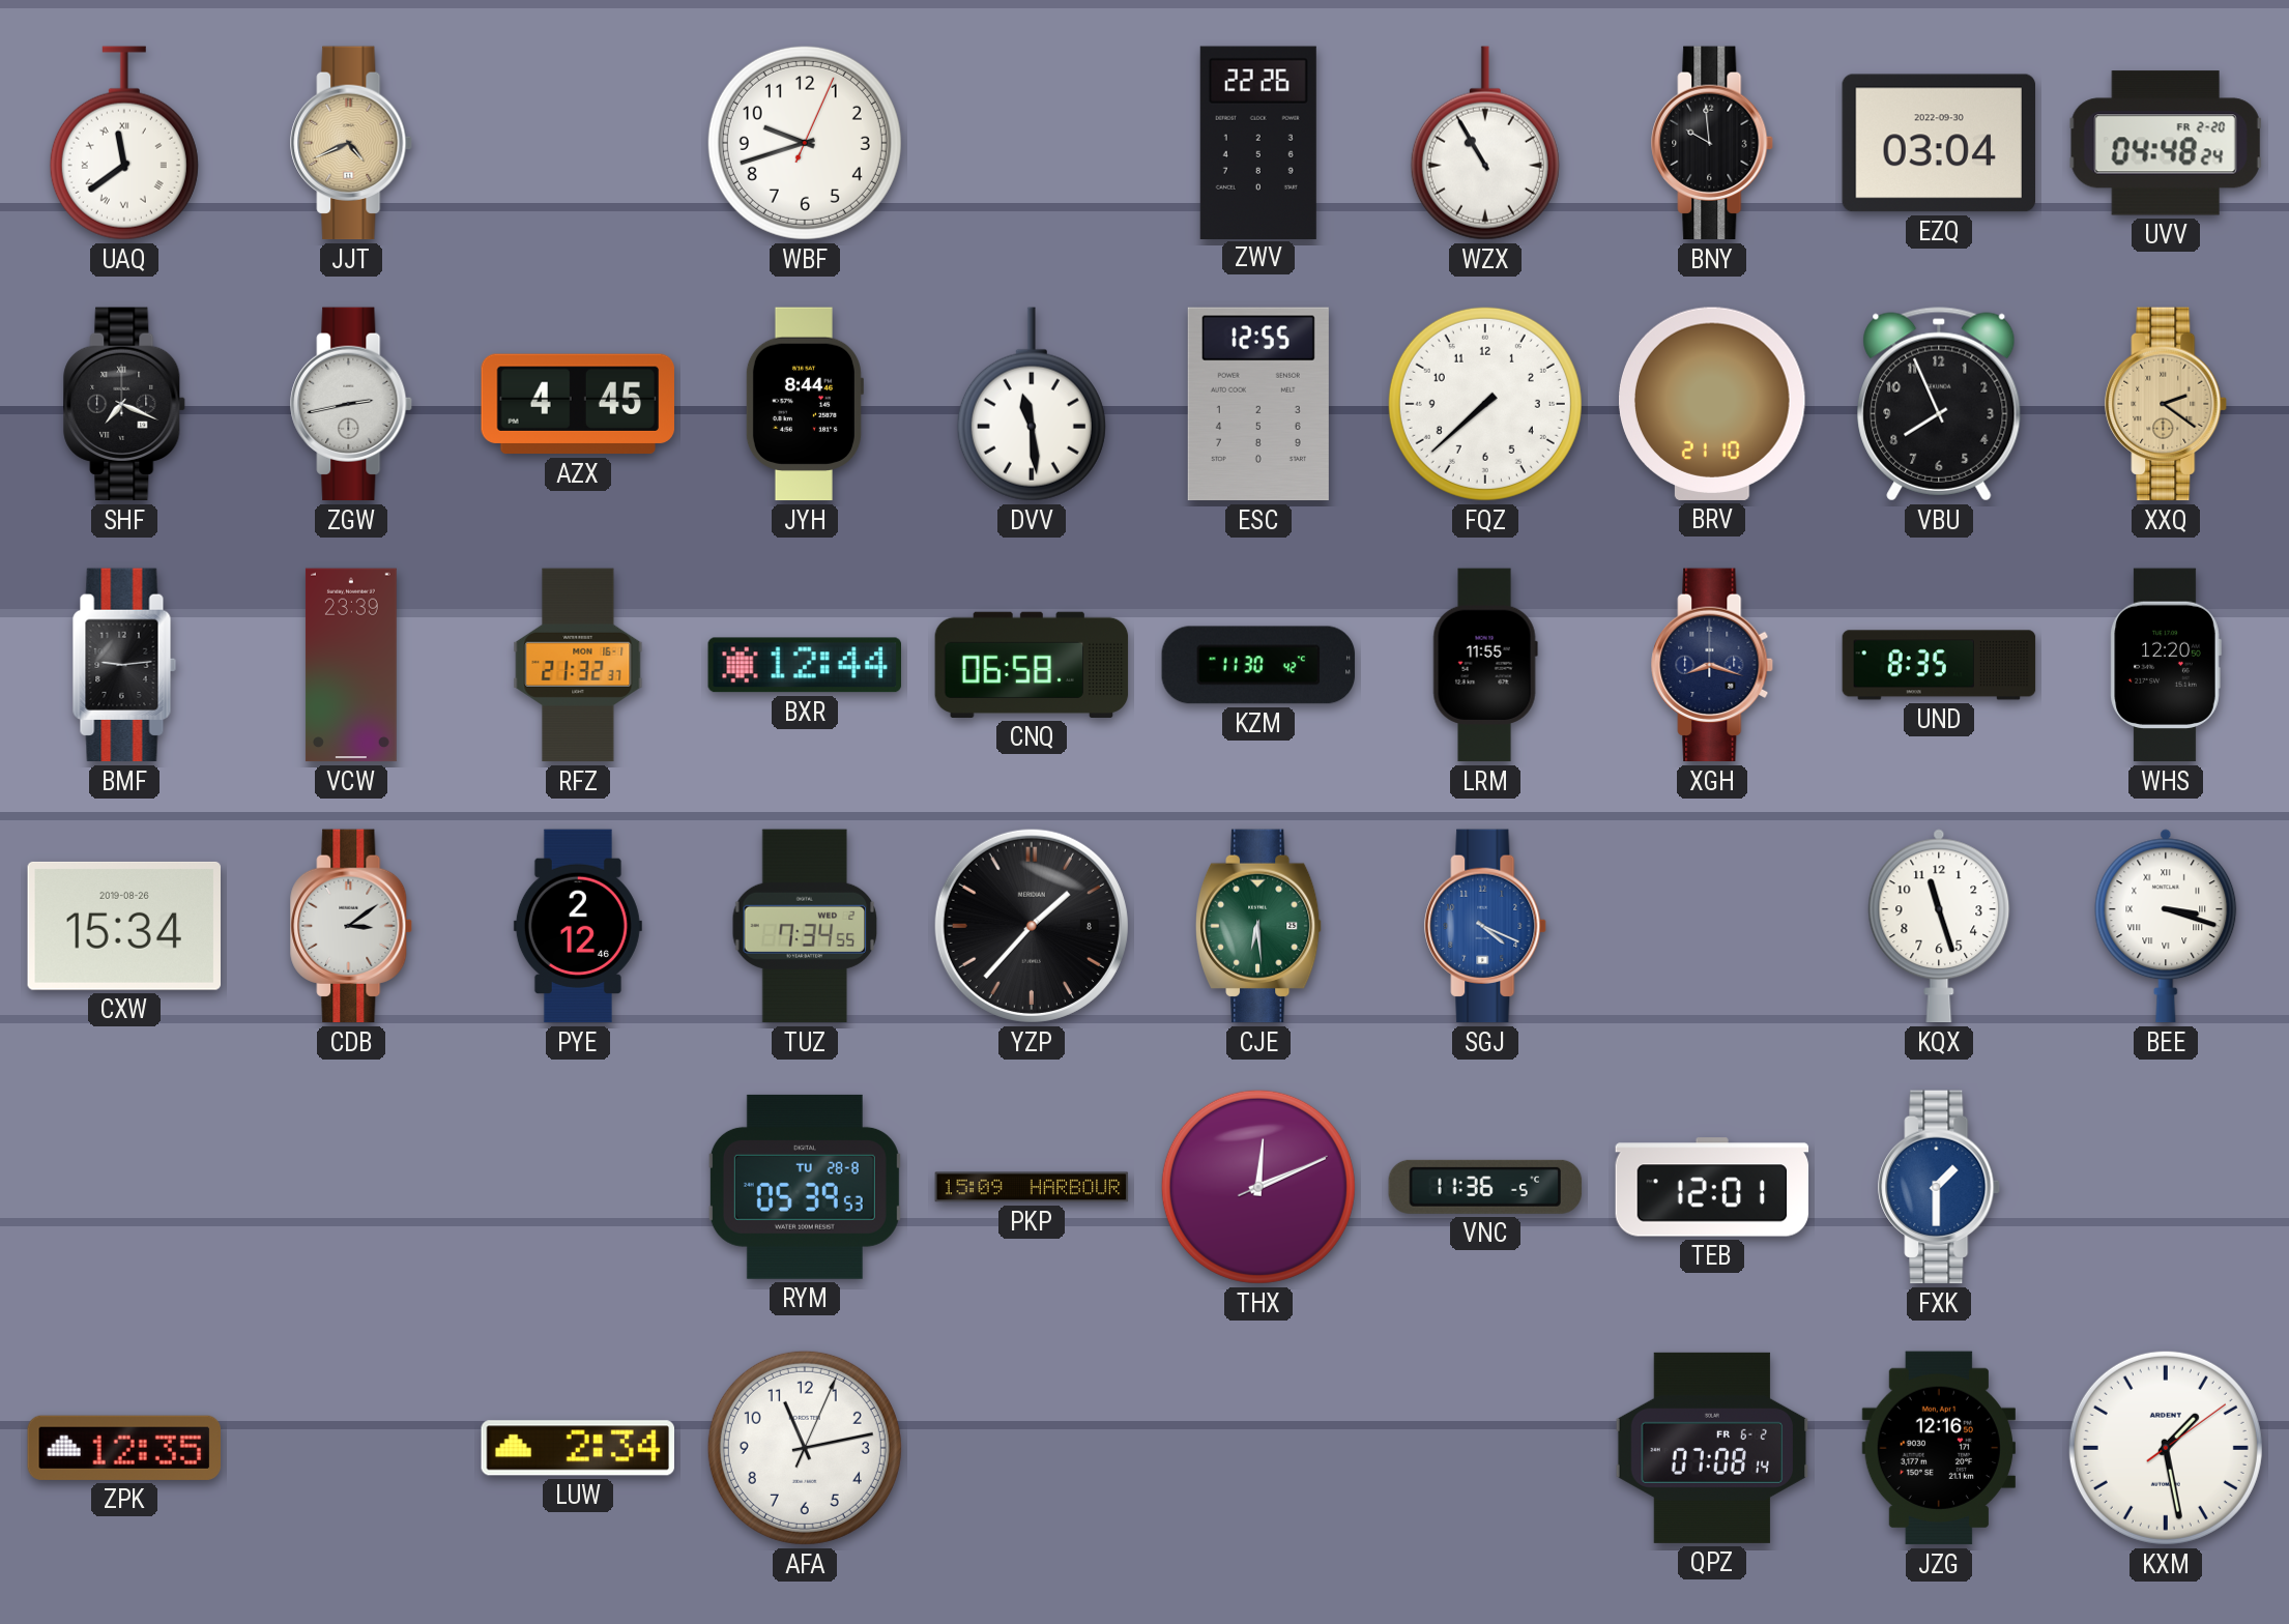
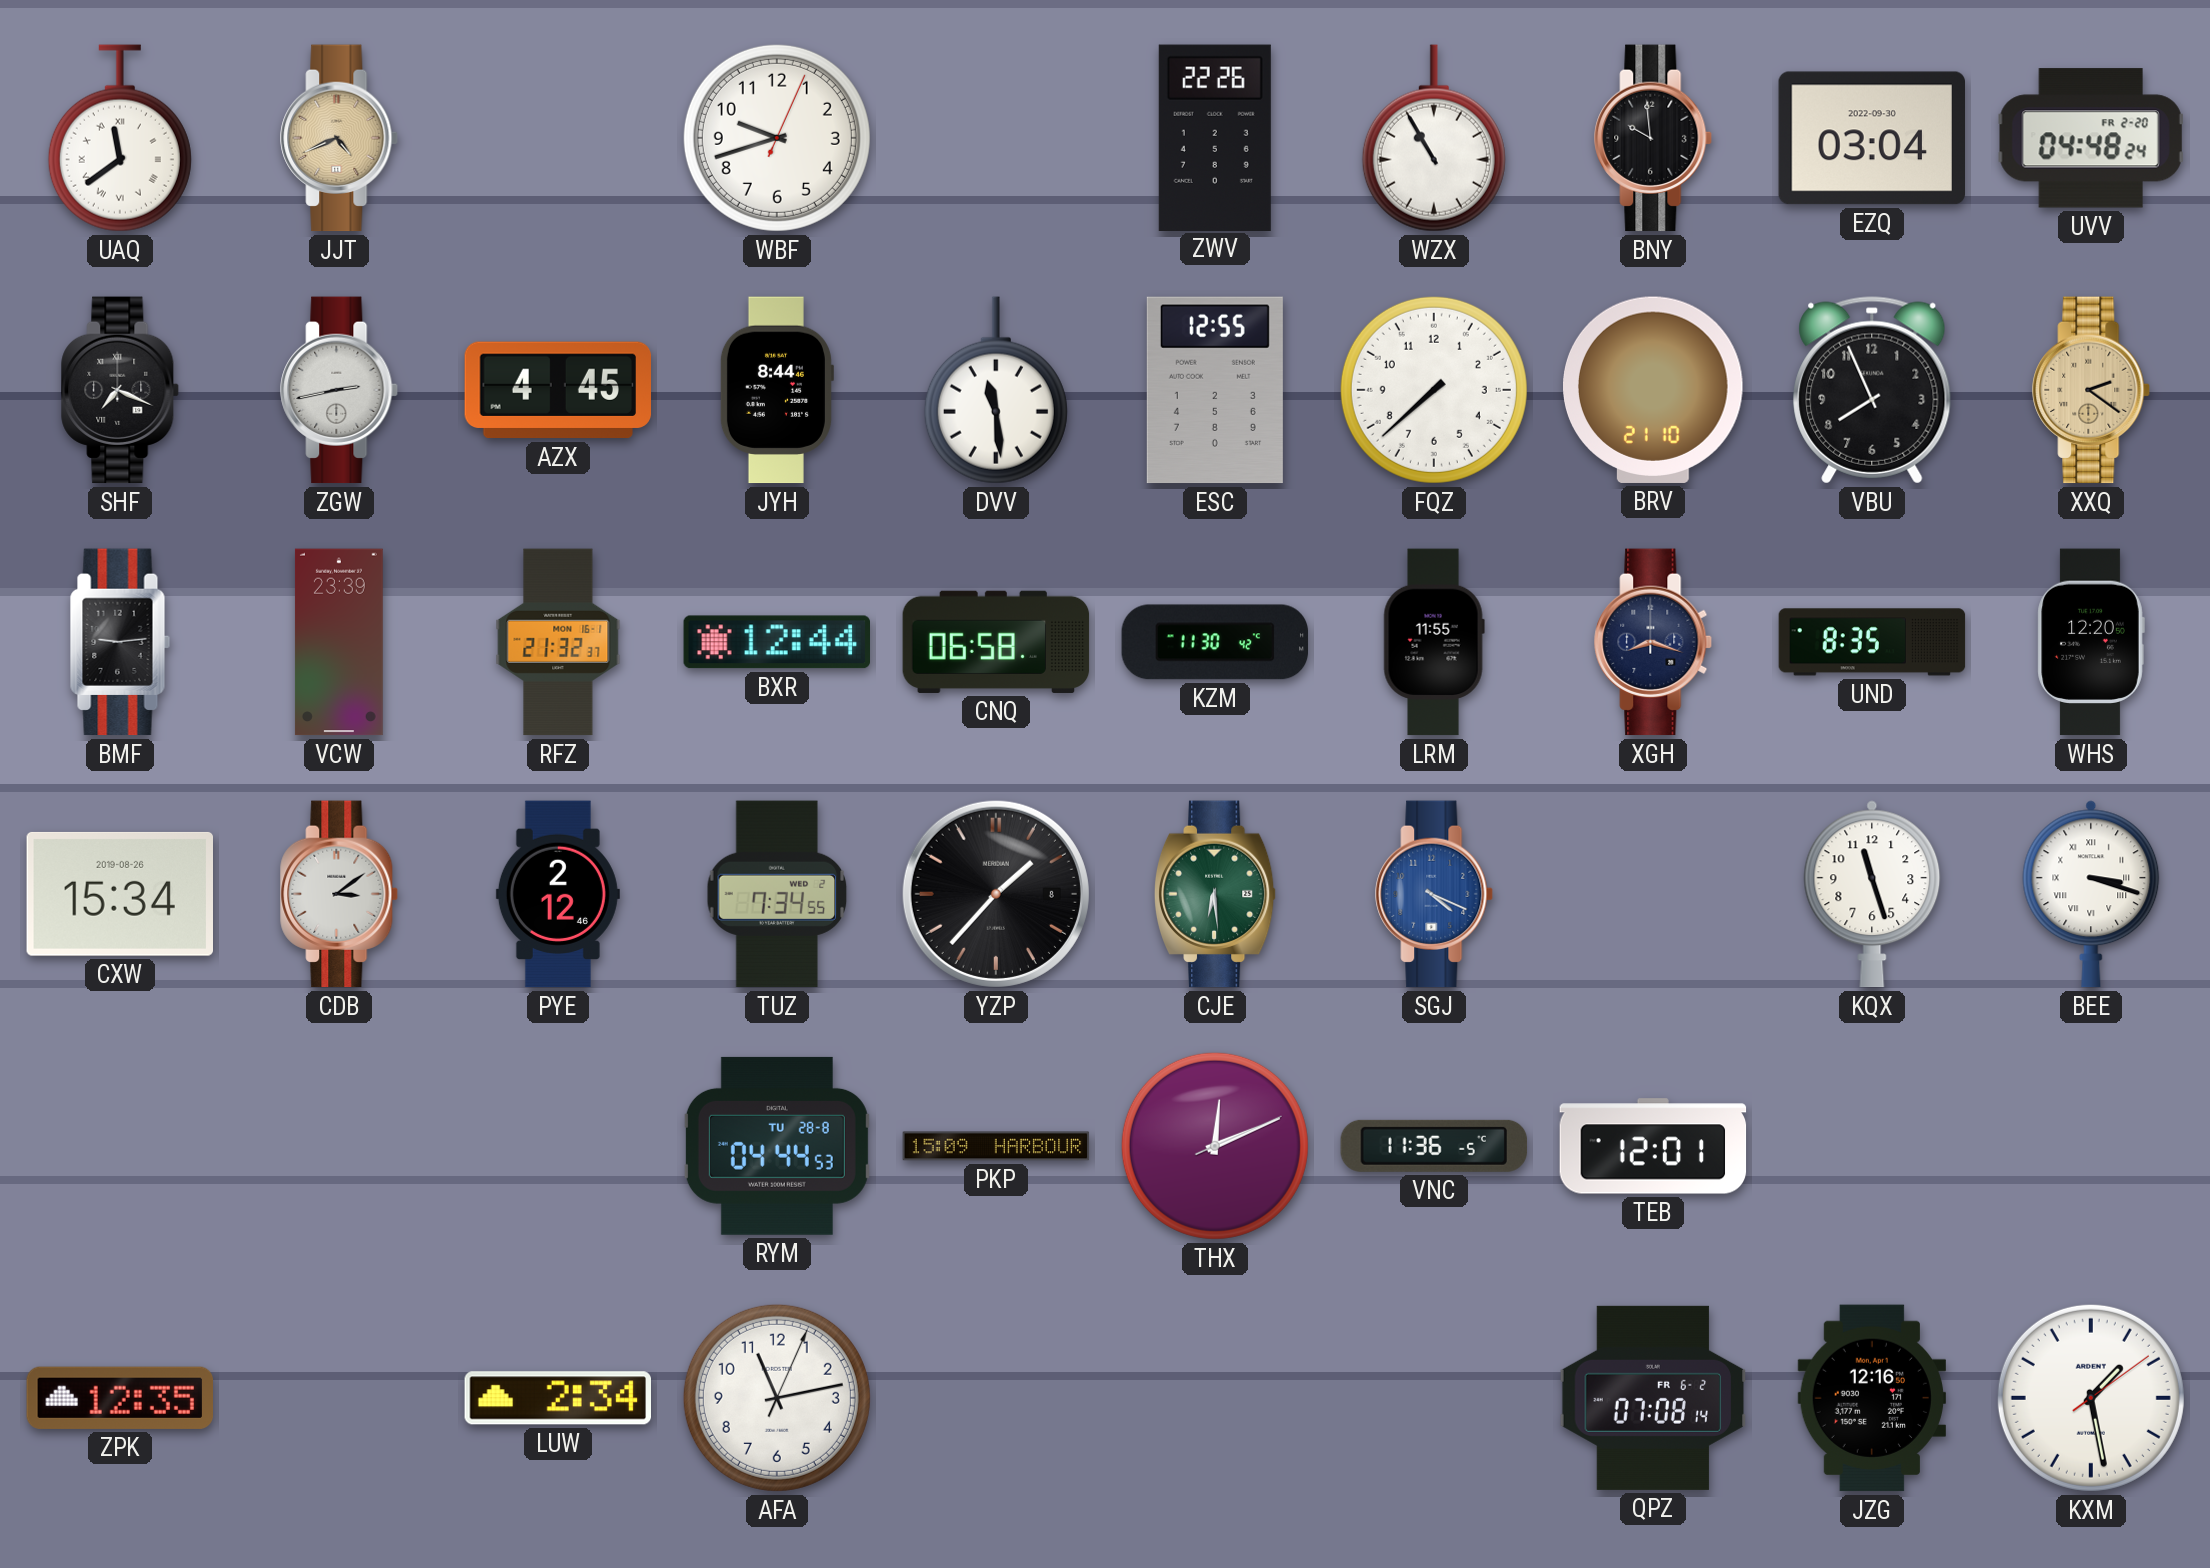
RYM: 05:39 -> 04:44
FXK: 1:30 -> none
